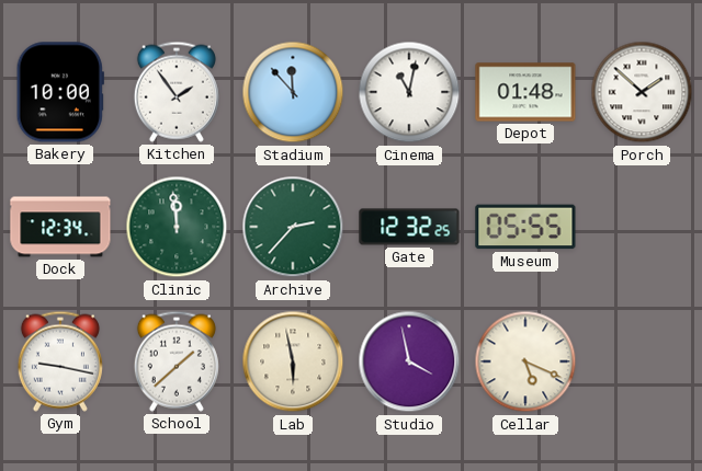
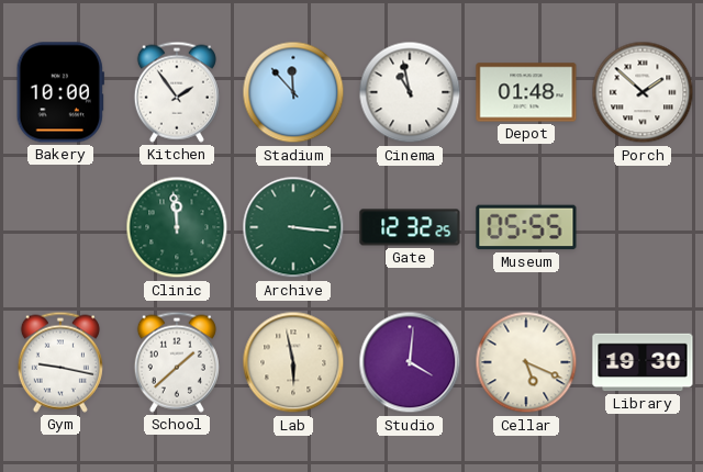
Cinema: 11:02 -> 10:58
Dock: 12:34 -> none
Archive: 2:37 -> 3:16
Studio: 3:58 -> 4:01
Library: none -> 19:30
